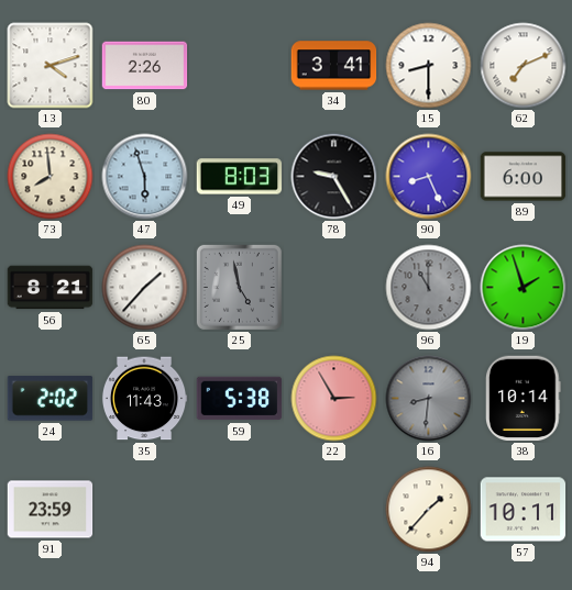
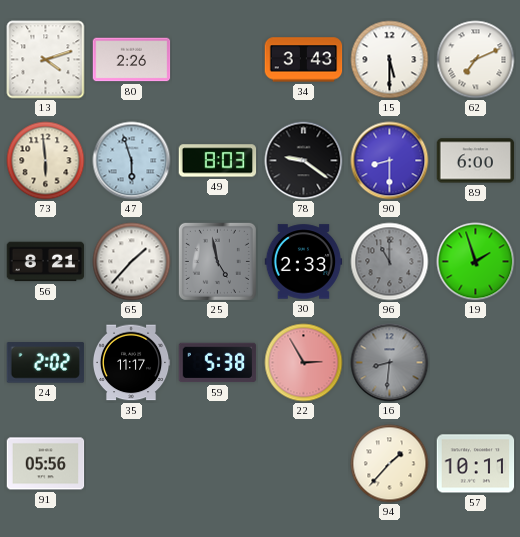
34: 3:41 -> 3:43
15: 8:30 -> 5:30
73: 7:59 -> 5:59
78: 9:25 -> 9:21
90: 8:26 -> 8:30
30: none -> 2:33
35: 11:43 -> 11:17
38: 10:14 -> none
91: 23:59 -> 05:56
